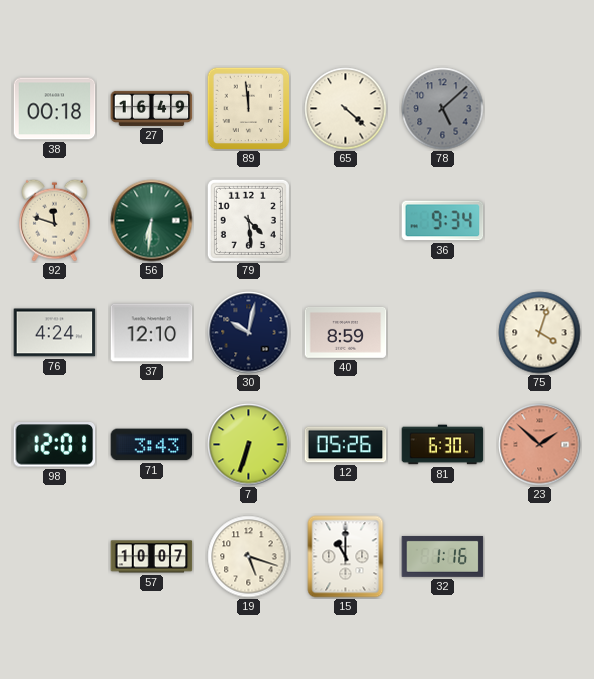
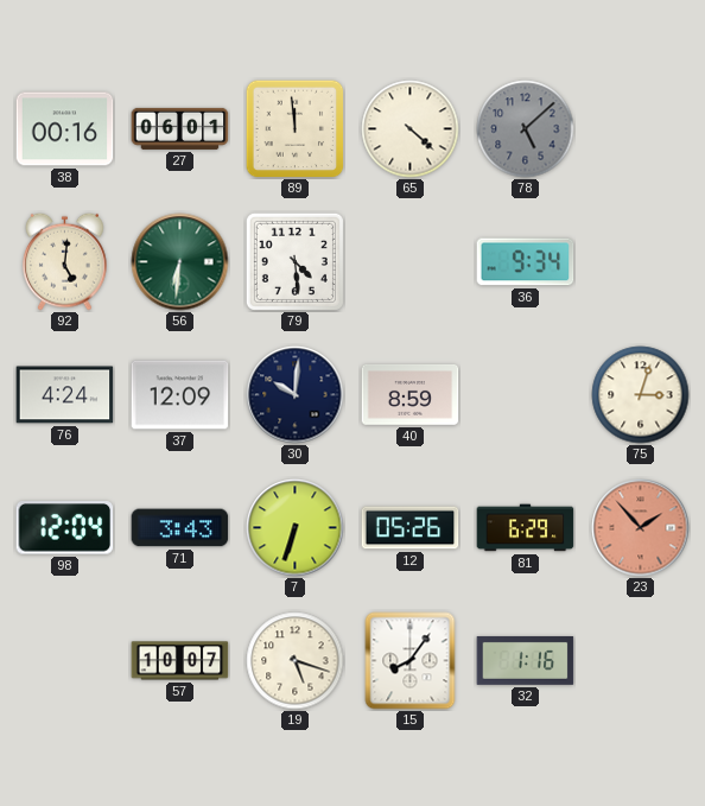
38: 00:18 -> 00:16
27: 16:49 -> 06:01
92: 11:48 -> 5:01
37: 12:10 -> 12:09
30: 10:02 -> 10:01
75: 4:03 -> 3:03
98: 12:01 -> 12:04
81: 6:30 -> 6:29
23: 1:52 -> 1:53
15: 11:00 -> 8:06
